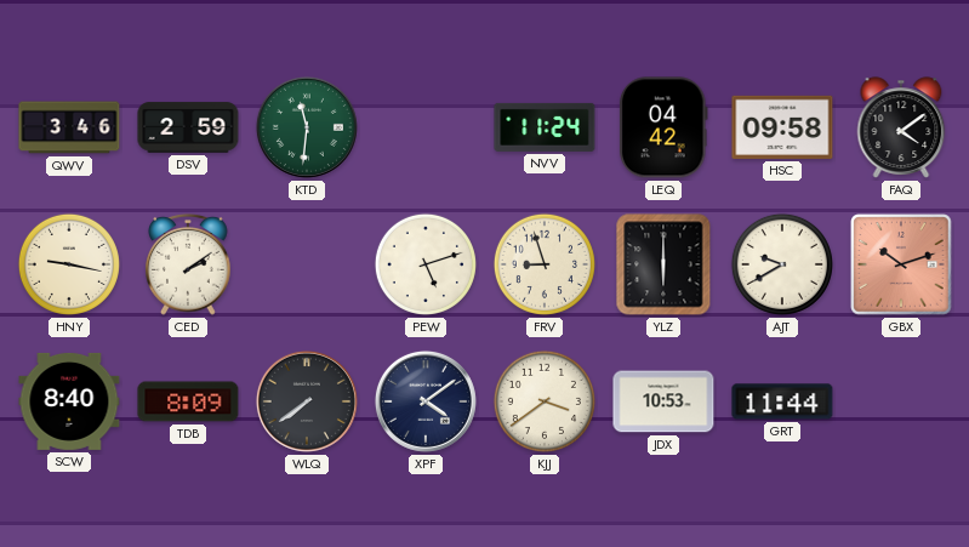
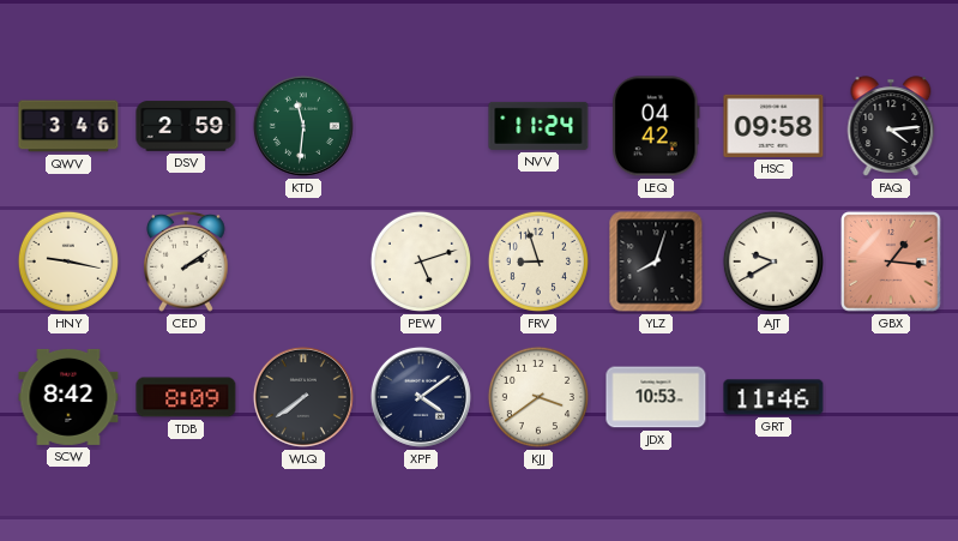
FAQ: 4:09 -> 4:14
YLZ: 6:00 -> 8:03
GBX: 10:12 -> 1:16
SCW: 8:40 -> 8:42
GRT: 11:44 -> 11:46
